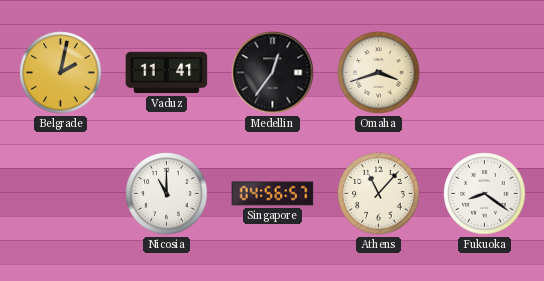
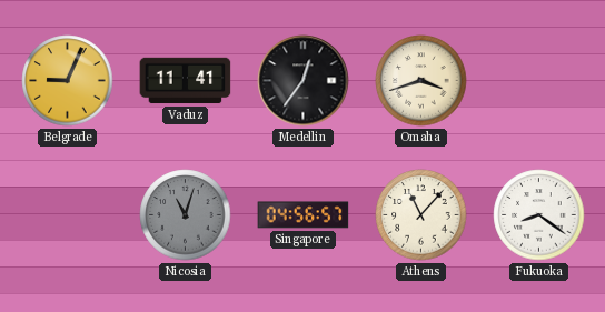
Belgrade: 2:02 -> 9:04
Nicosia: 11:00 -> 11:03
Nicosia dial: white -> grey
